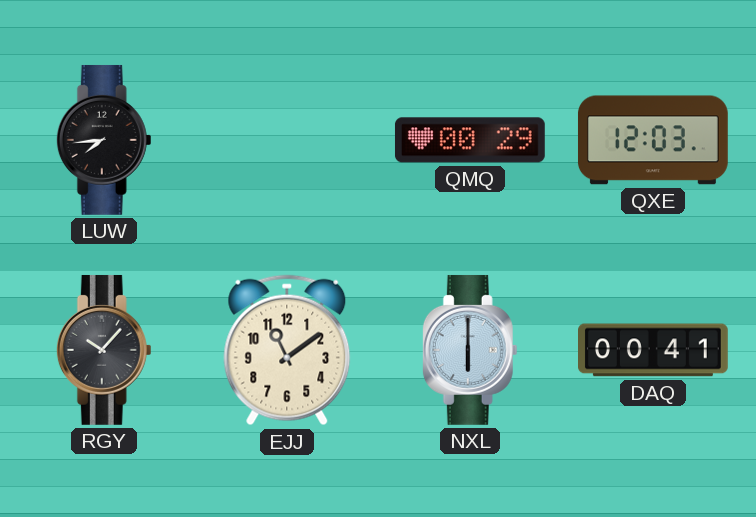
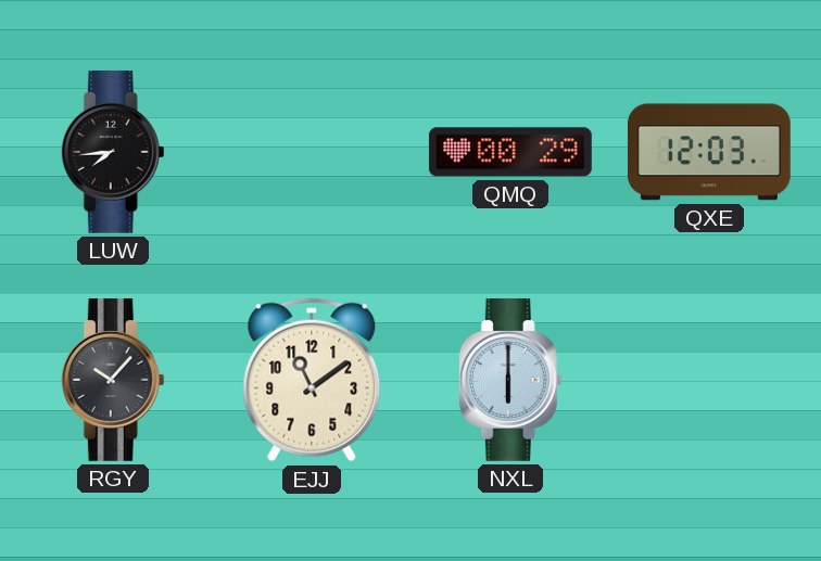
DAQ: 00:41 -> none
